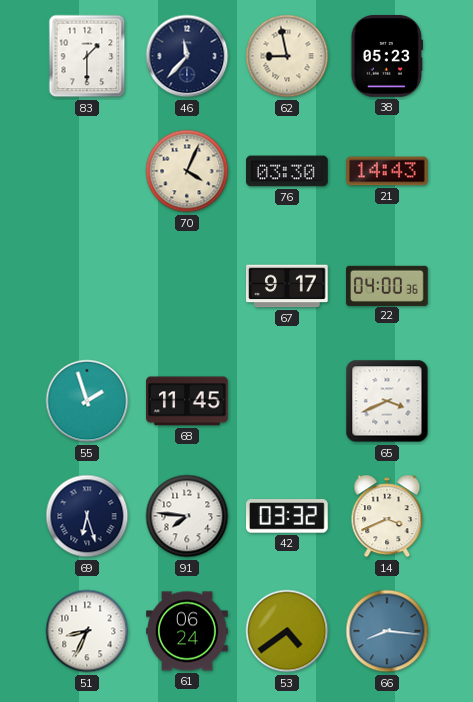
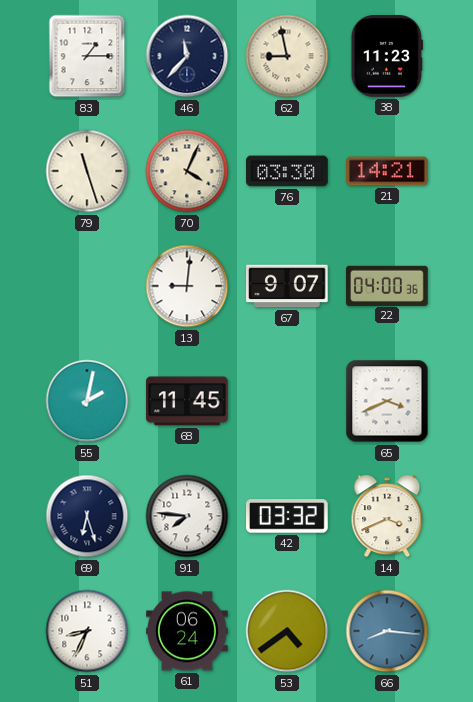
83: 1:30 -> 1:15
38: 05:23 -> 11:23
79: none -> 11:27
21: 14:43 -> 14:21
13: none -> 9:01
67: 9:17 -> 9:07
55: 1:57 -> 2:02
